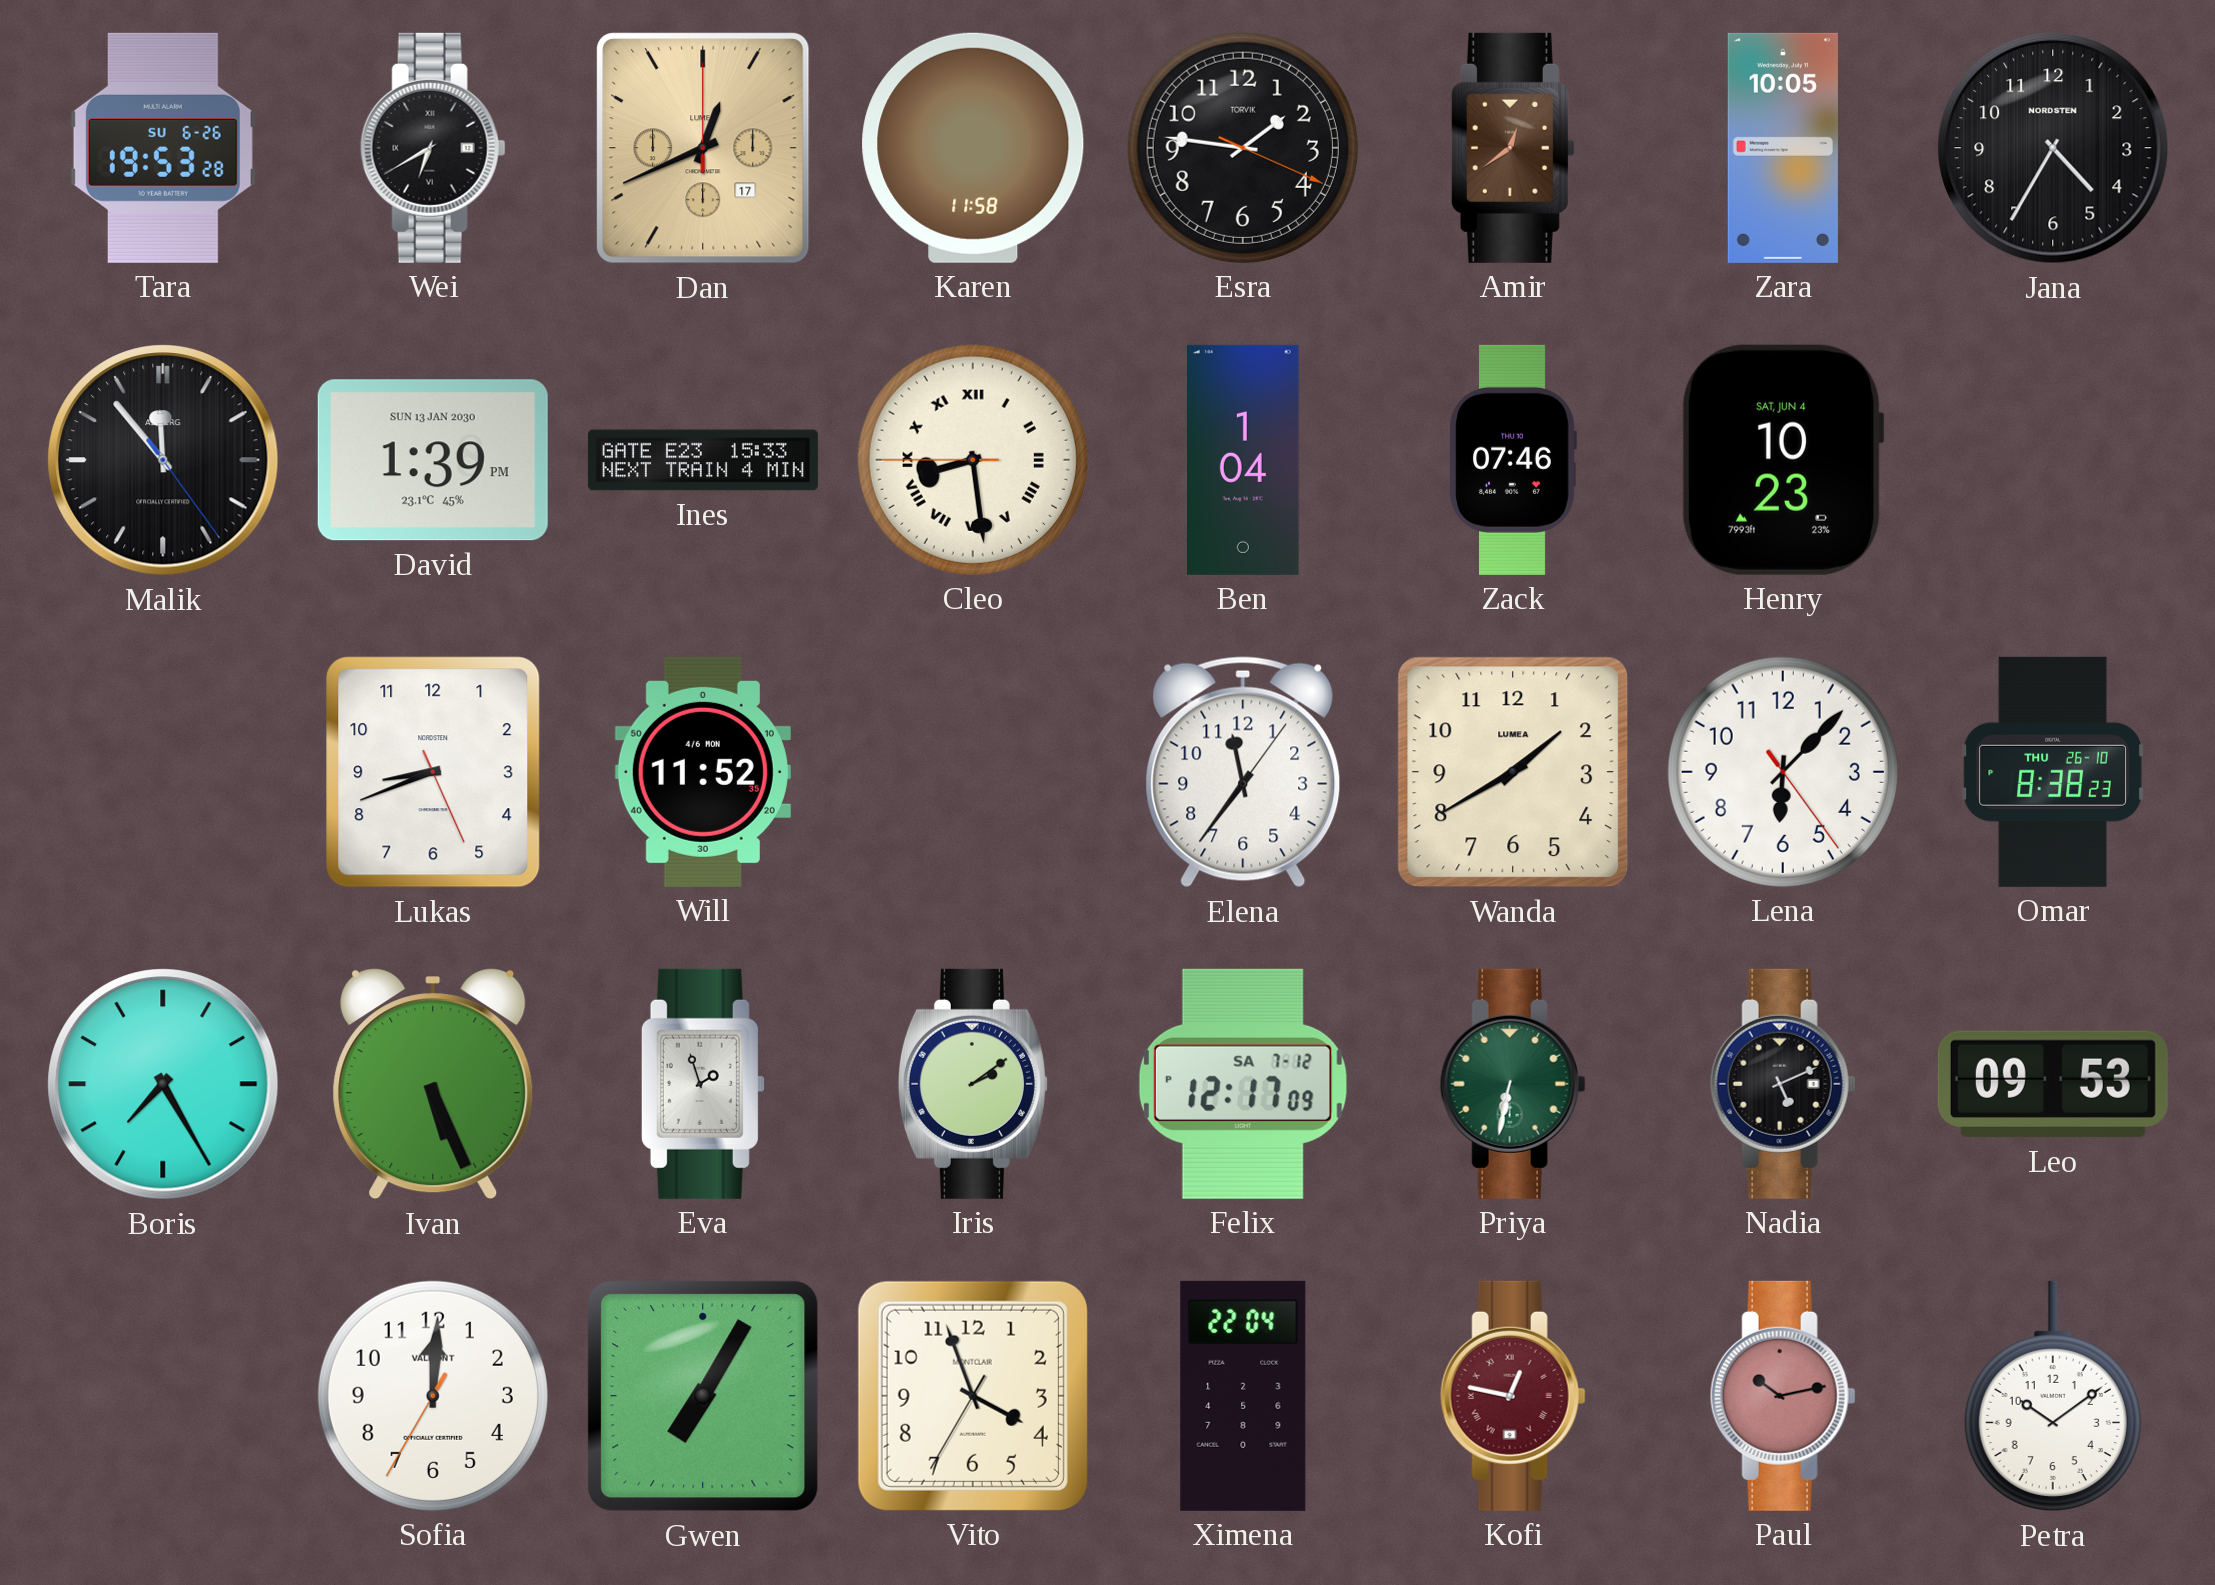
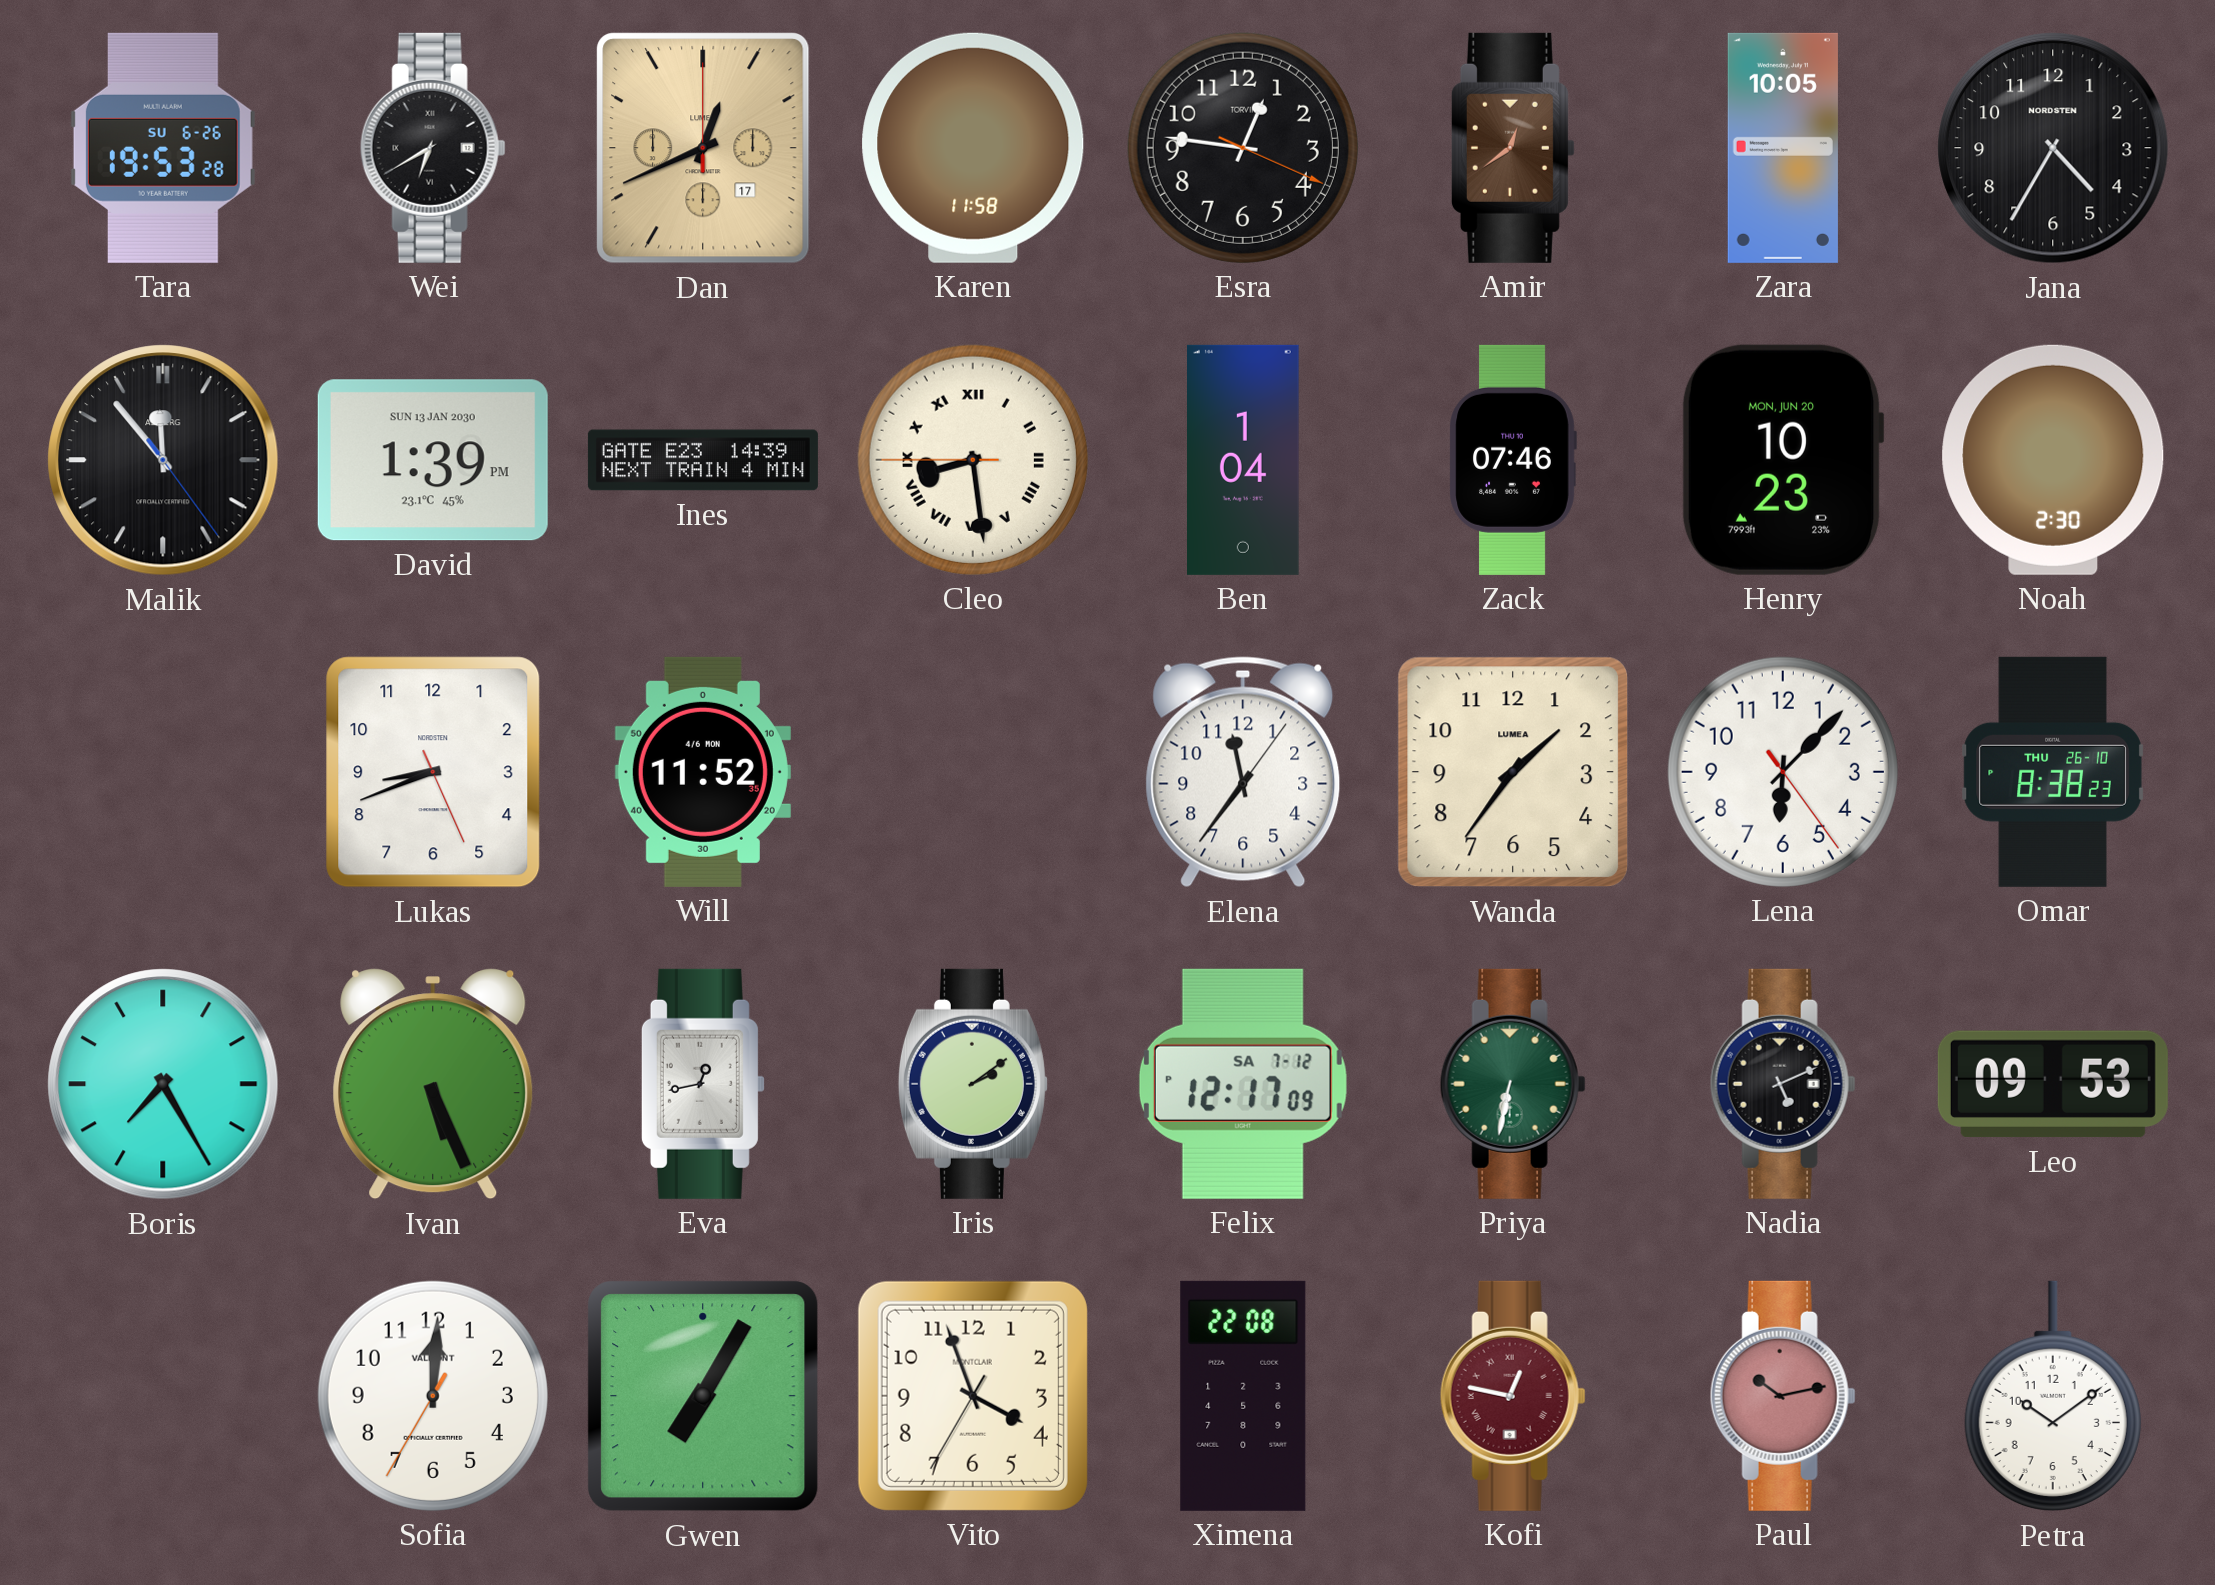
Esra: 1:46 -> 12:46
Ines: 15:33 -> 14:39
Henry date: SAT, JUN 4 -> MON, JUN 20
Noah: none -> 2:30
Wanda: 1:40 -> 1:36
Eva: 1:57 -> 12:43
Ximena: 22:04 -> 22:08
